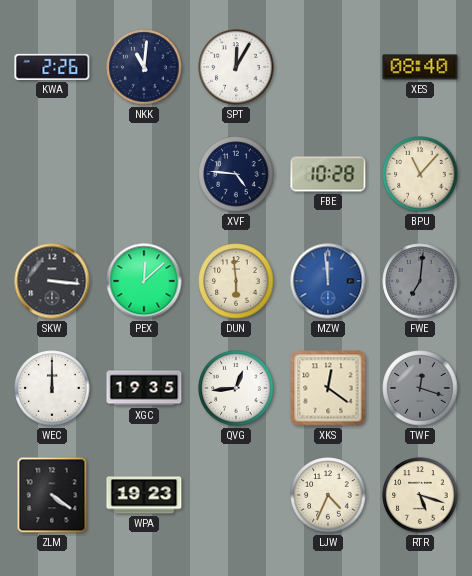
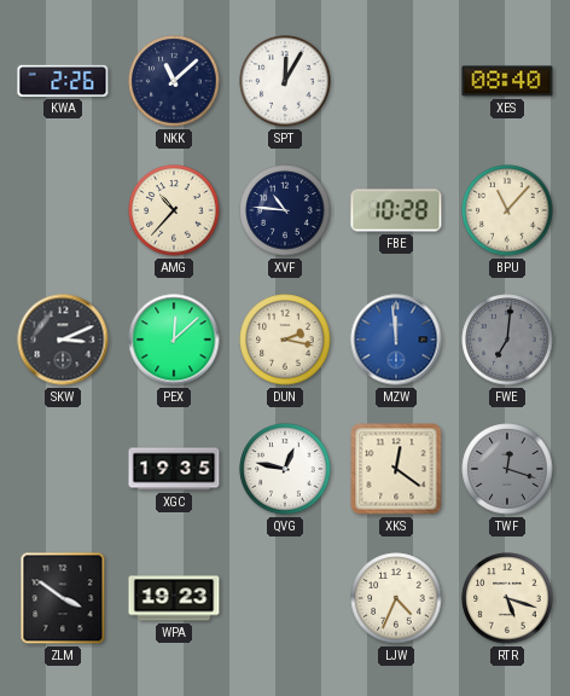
NKK: 11:01 -> 11:08
AMG: none -> 10:37
XVF: 4:46 -> 10:46
SKW: 3:16 -> 3:11
DUN: 5:59 -> 2:17
WEC: 12:00 -> none
QVG: 12:44 -> 12:47
ZLM: 4:21 -> 3:51
